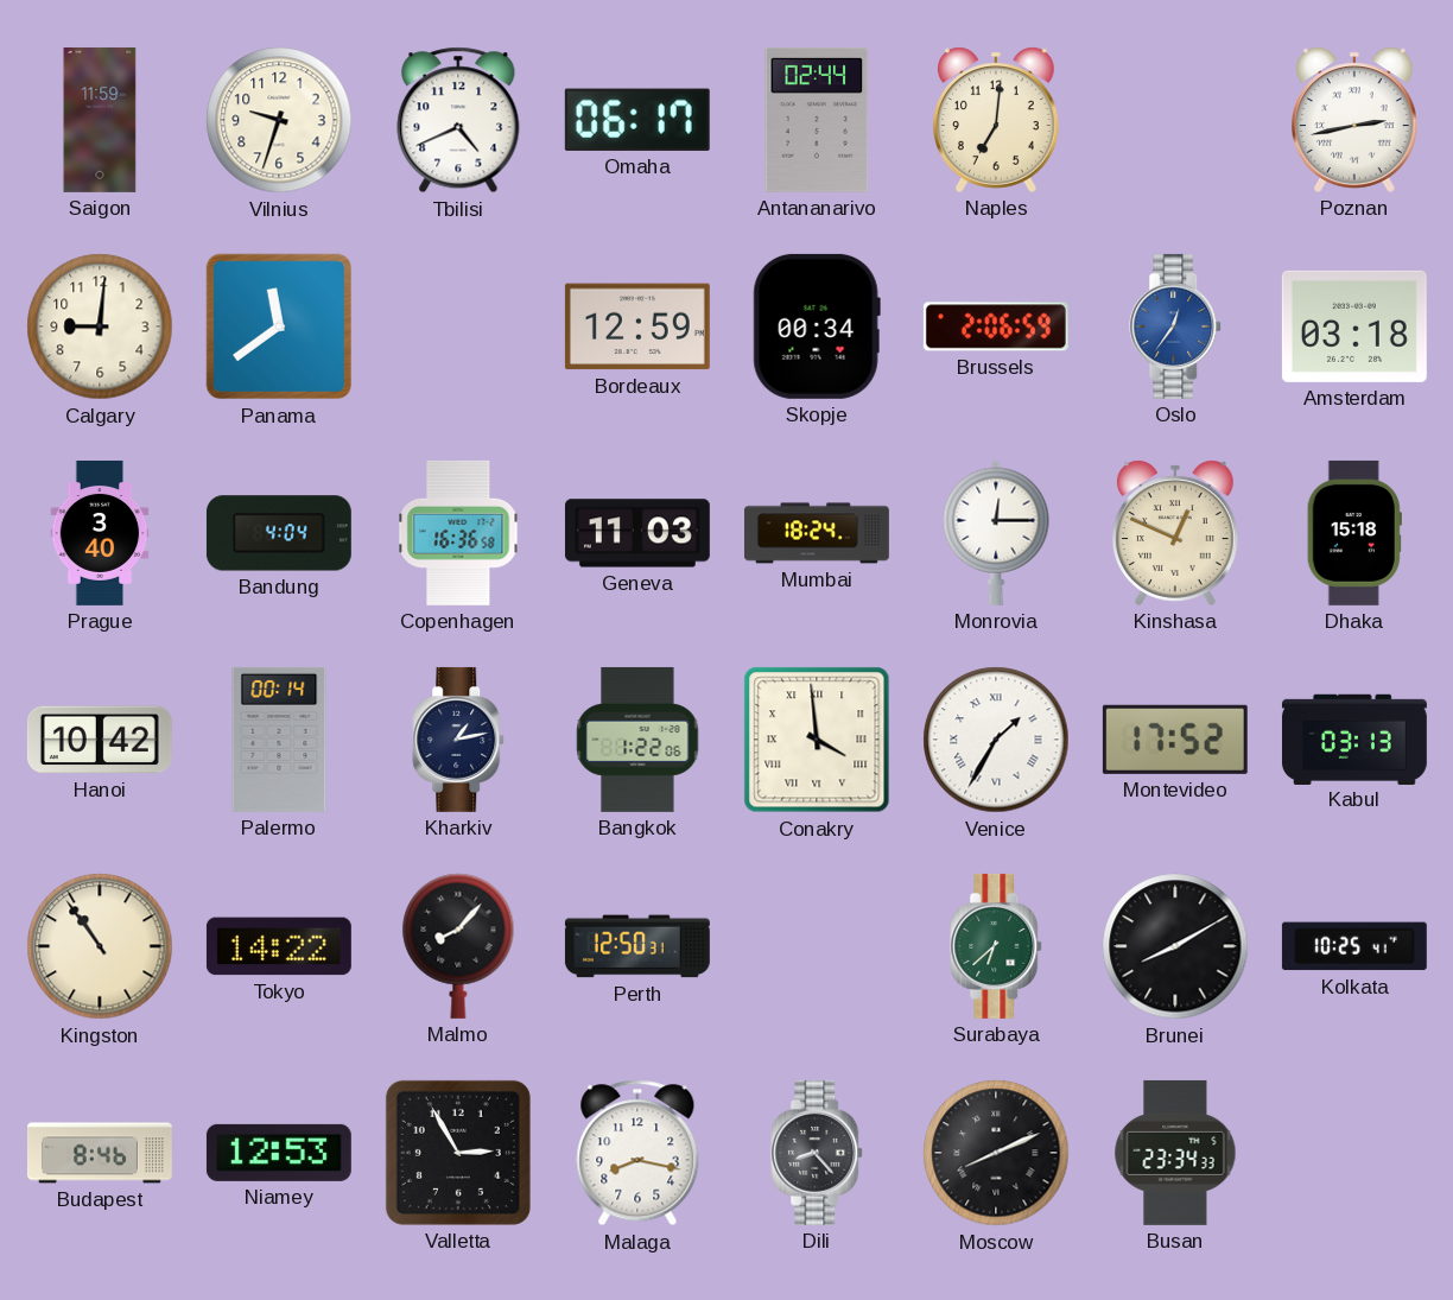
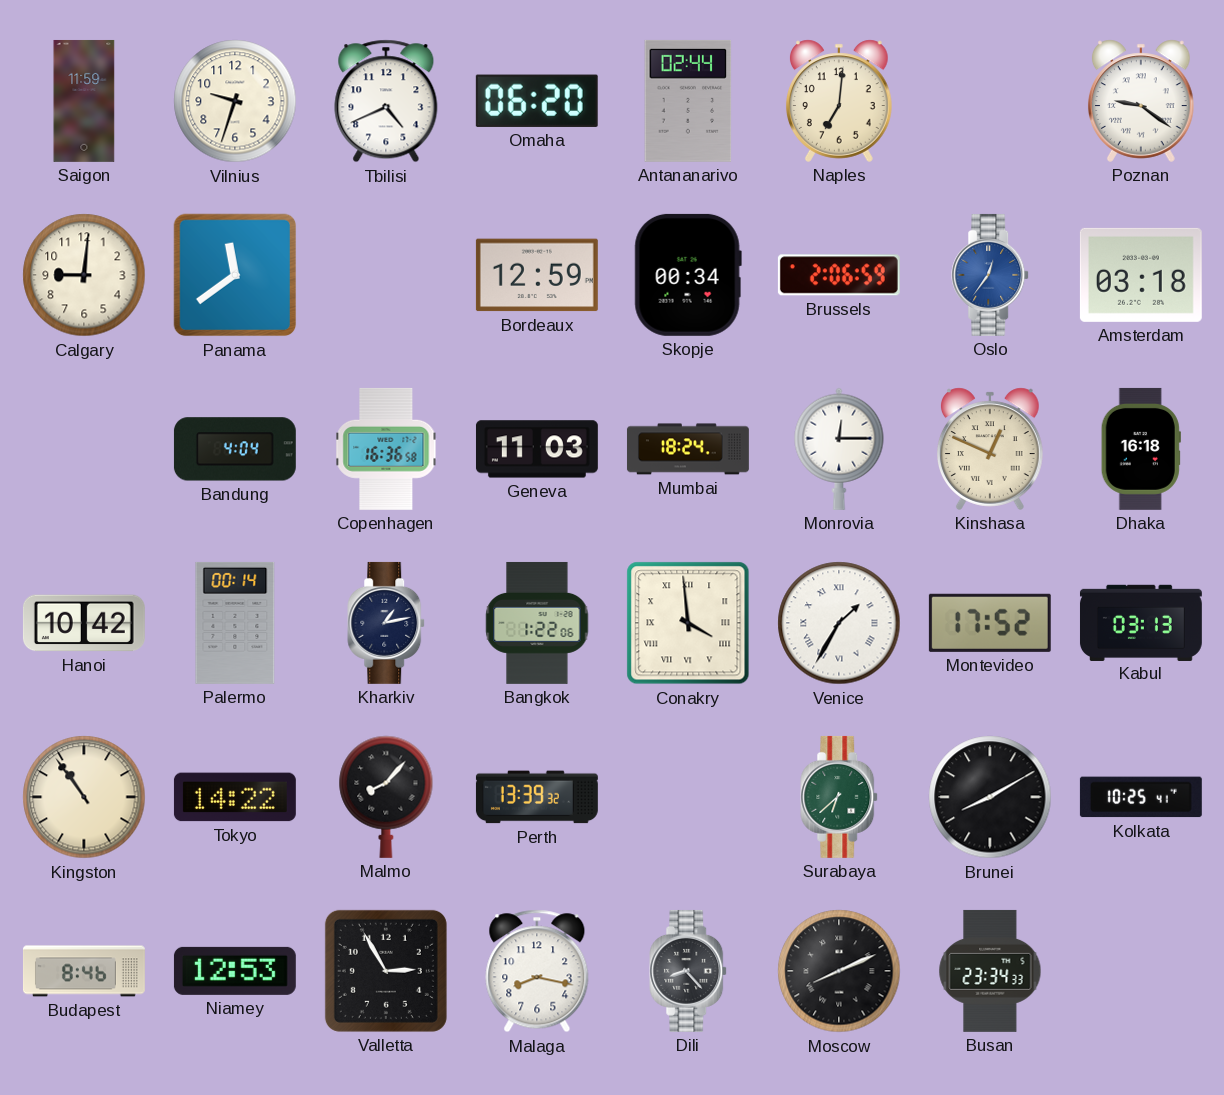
Omaha: 06:17 -> 06:20
Poznan: 2:43 -> 9:21
Prague: 3:40 -> none
Dhaka: 15:18 -> 16:18
Perth: 12:50 -> 13:39
